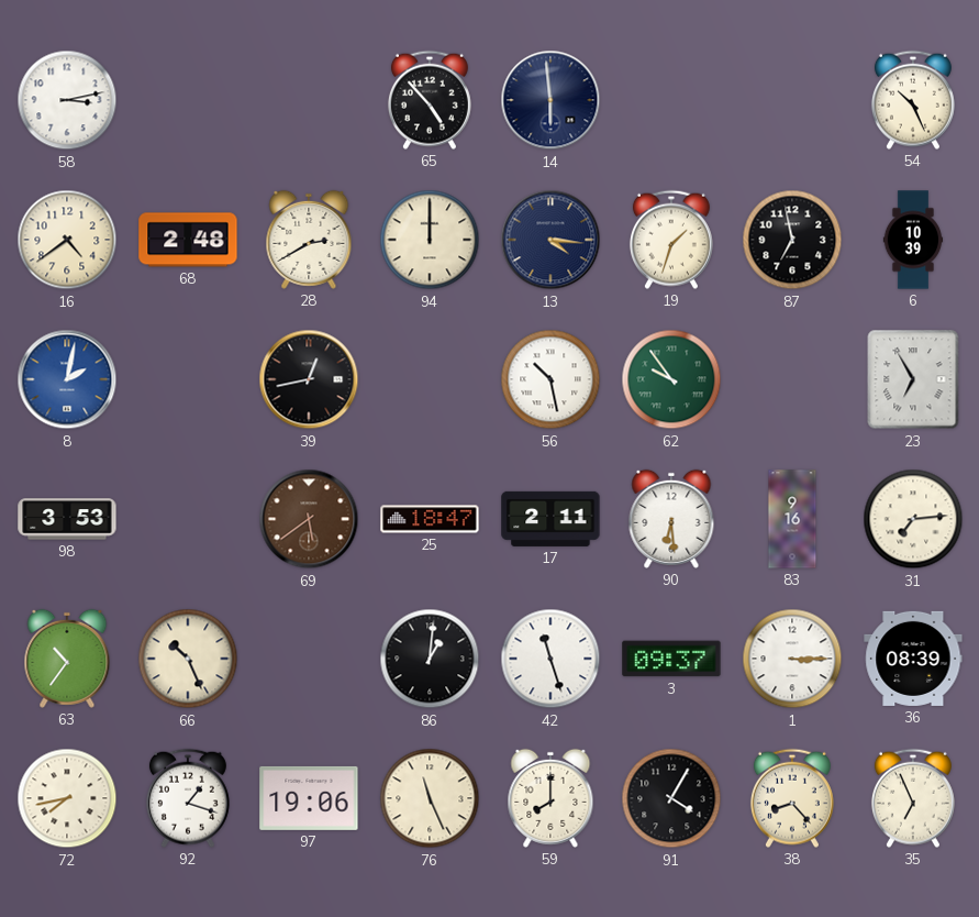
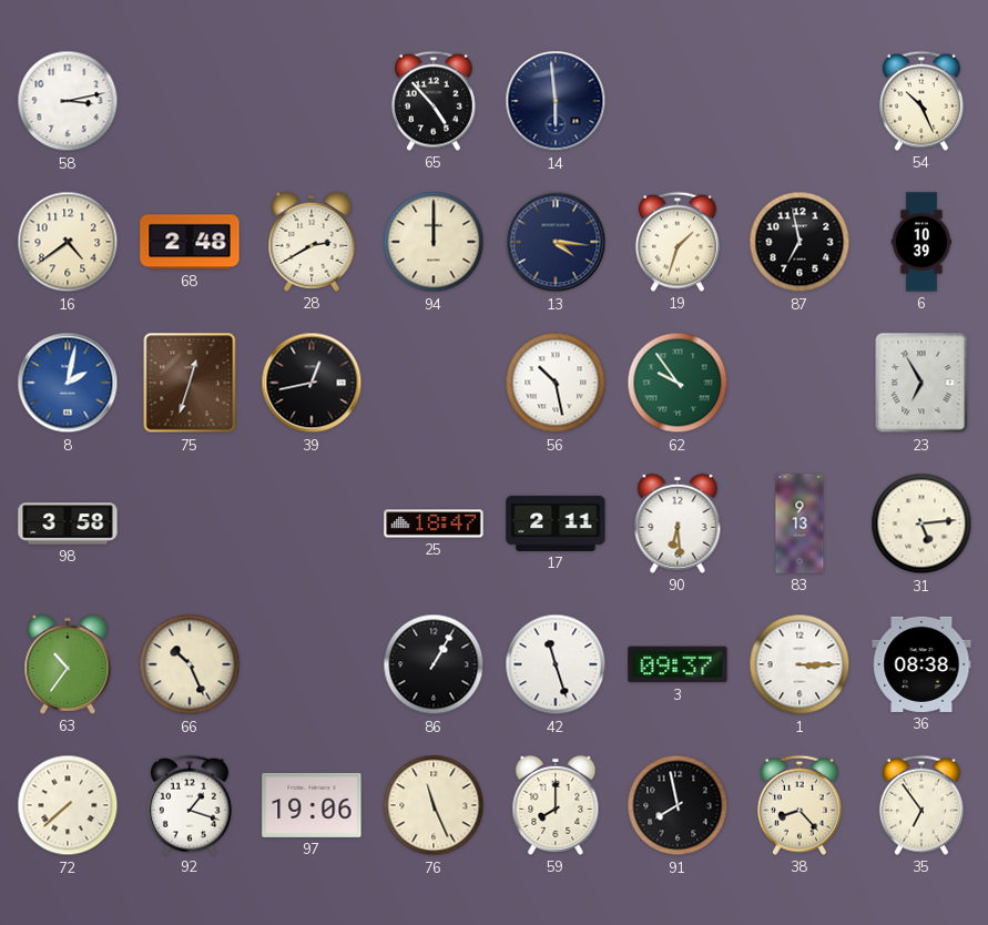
75: none -> 12:33
98: 3:53 -> 3:58
69: 5:39 -> none
83: 9:16 -> 9:13
31: 7:14 -> 5:14
86: 1:01 -> 1:05
36: 08:39 -> 08:38
72: 7:43 -> 7:38
91: 4:05 -> 7:58
35: 6:56 -> 6:54
